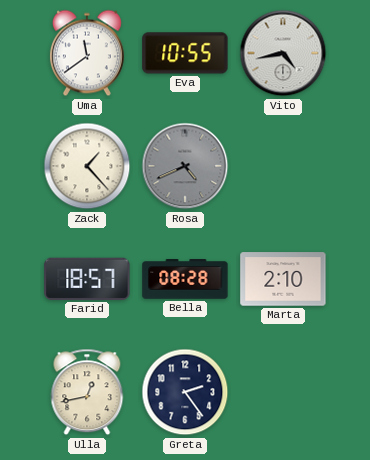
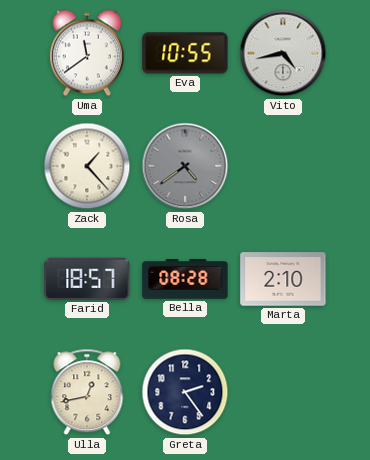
Rosa: 4:41 -> 4:39
